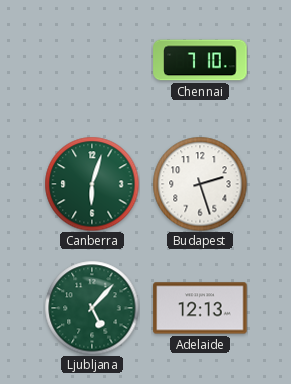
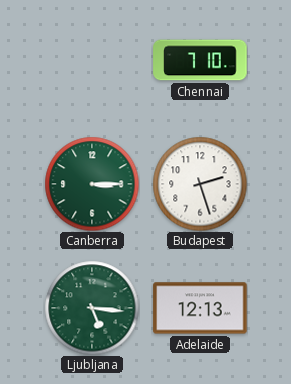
Canberra: 6:03 -> 3:15
Ljubljana: 5:07 -> 5:16
